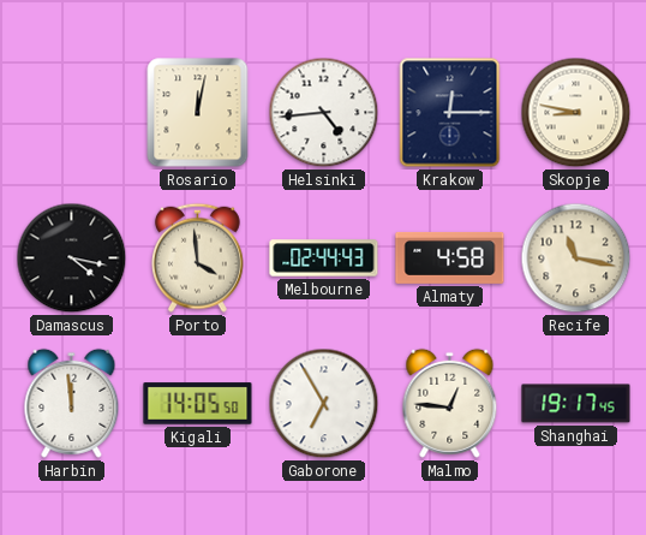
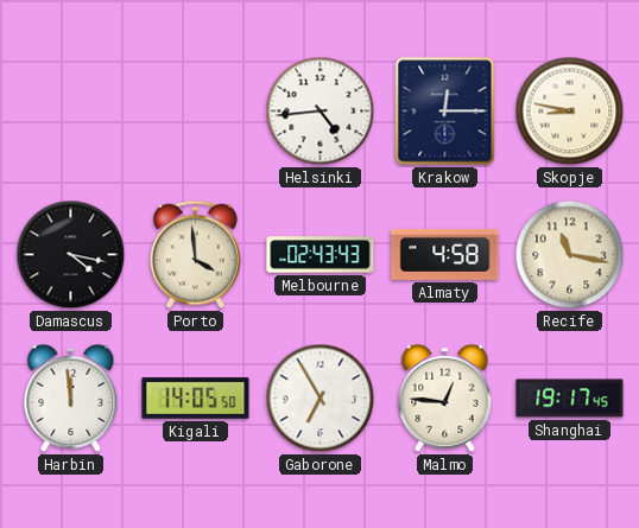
Rosario: 12:02 -> none
Melbourne: 02:44 -> 02:43
